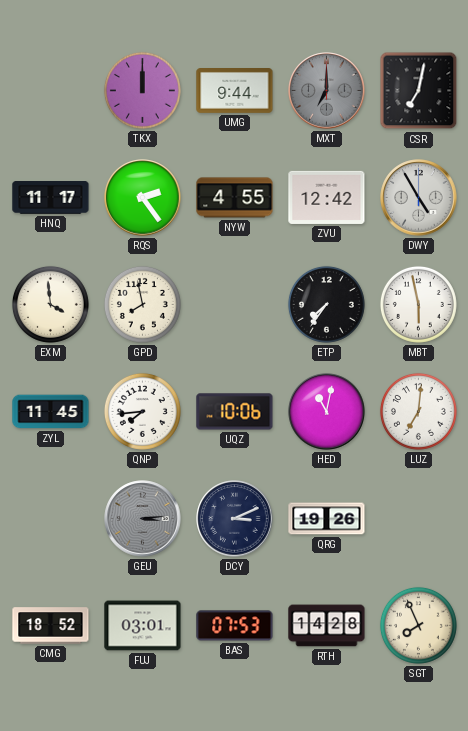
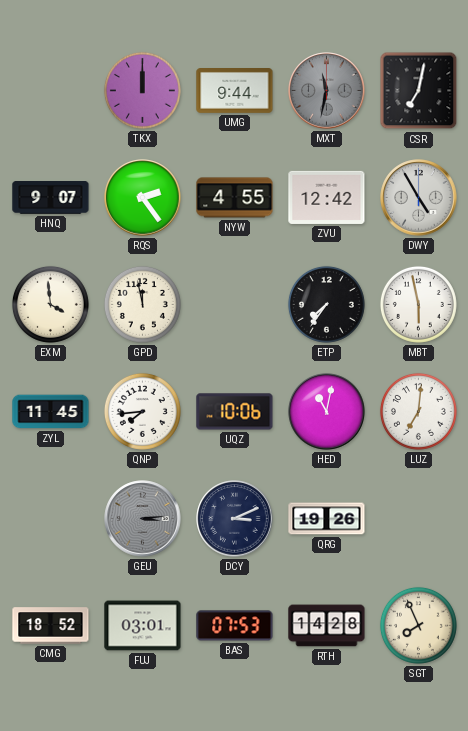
MXT: 7:00 -> 11:32
HNQ: 11:17 -> 9:07
GPD: 7:58 -> 11:58
